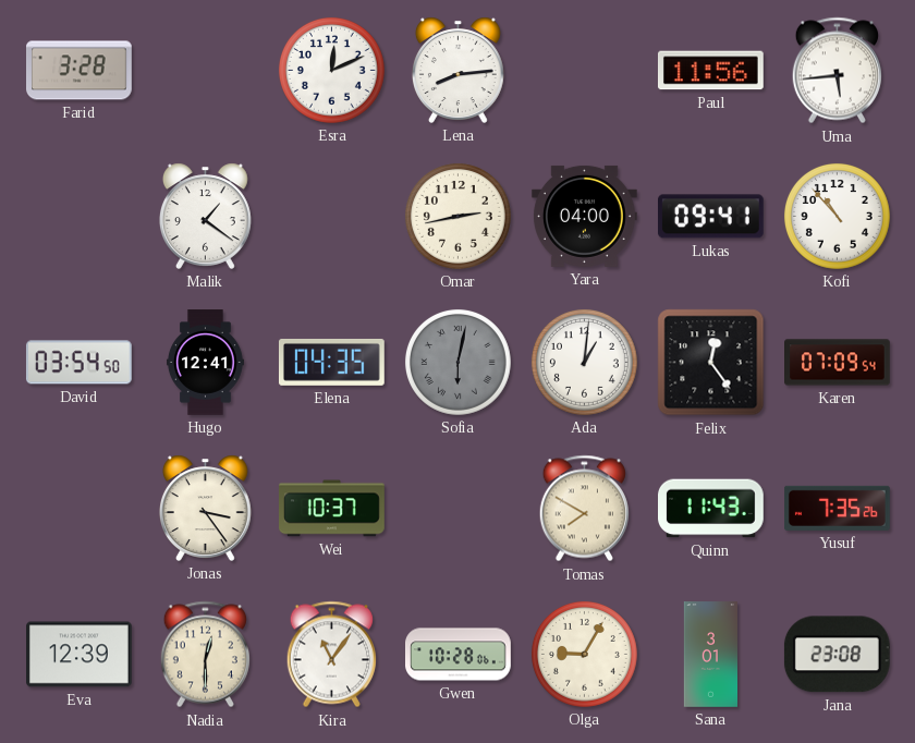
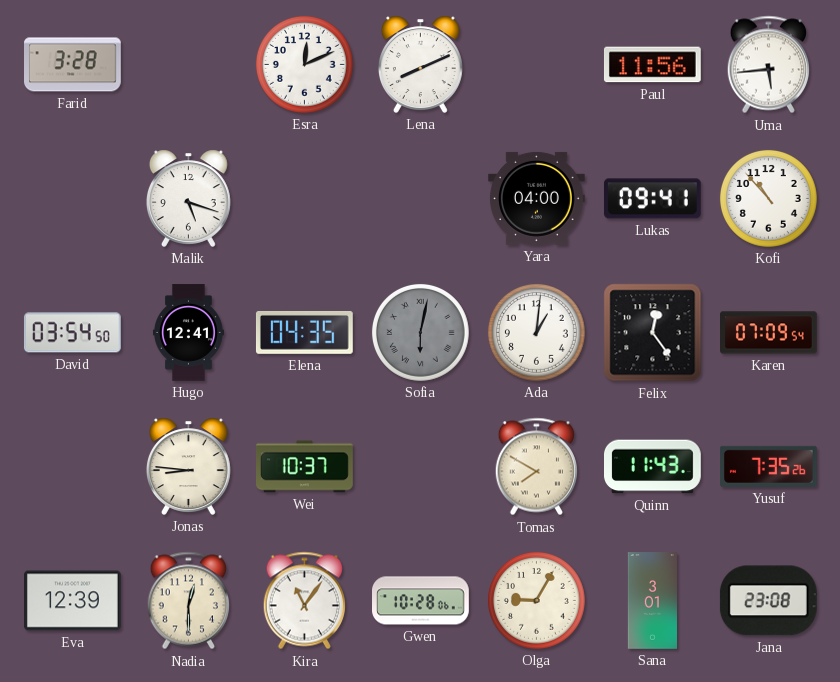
Lena: 8:14 -> 8:11
Malik: 1:21 -> 5:18
Omar: 2:43 -> none
Jonas: 3:24 -> 8:46
